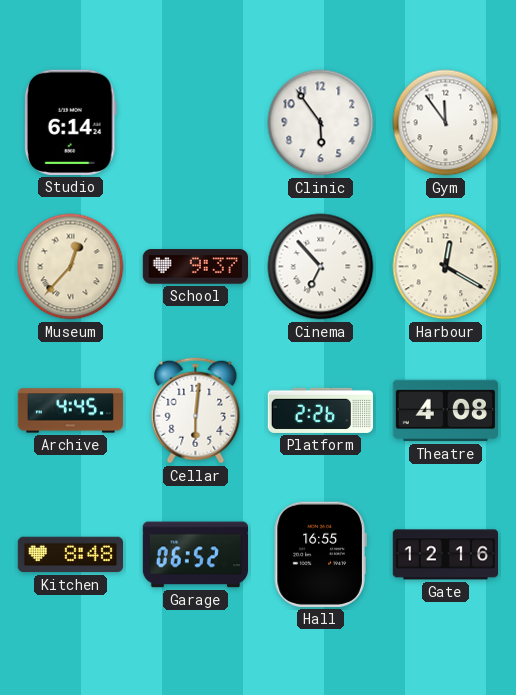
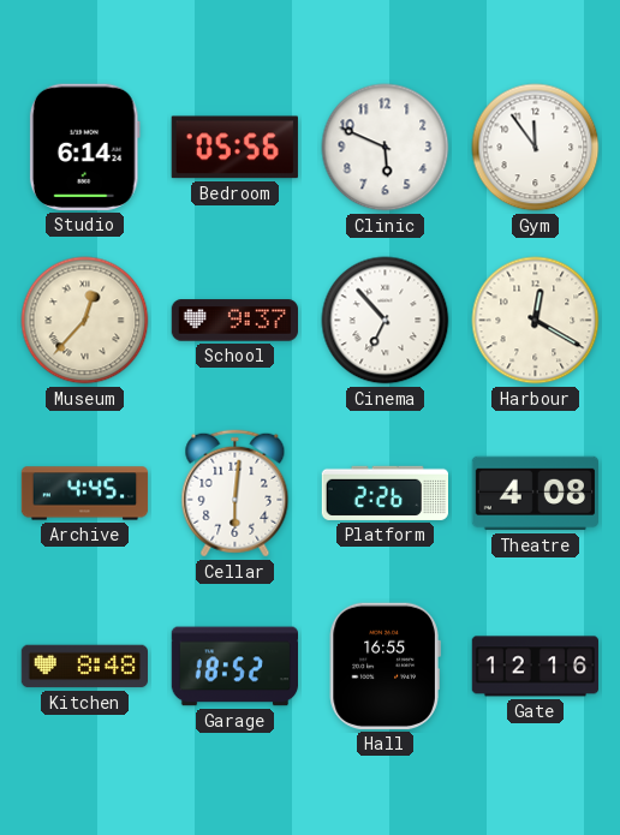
Bedroom: none -> 05:56
Clinic: 5:54 -> 5:49
Garage: 06:52 -> 18:52
